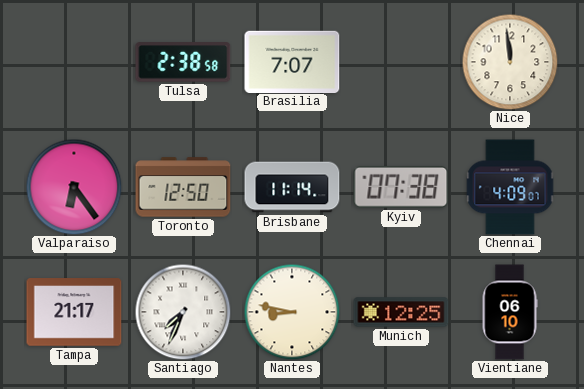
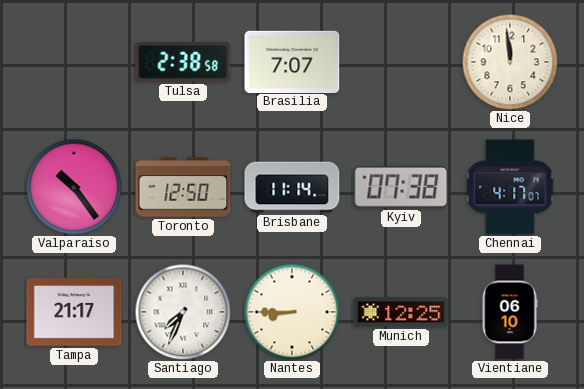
Valparaiso: 6:24 -> 10:24
Chennai: 4:09 -> 4:17
Nantes: 8:47 -> 8:45
